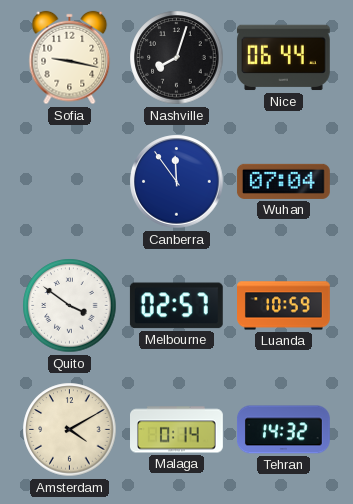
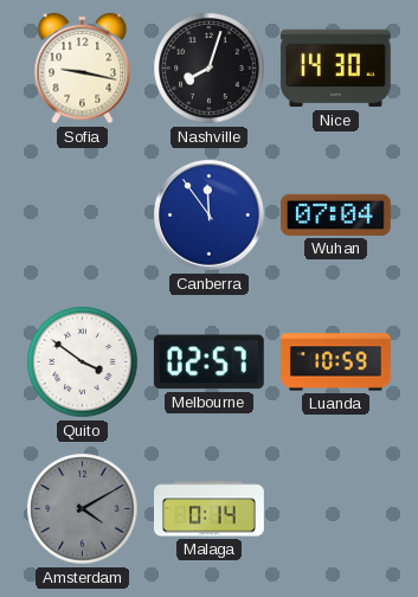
Nice: 06:44 -> 14:30
Amsterdam dial: cream -> grey
Tehran: 14:32 -> none
